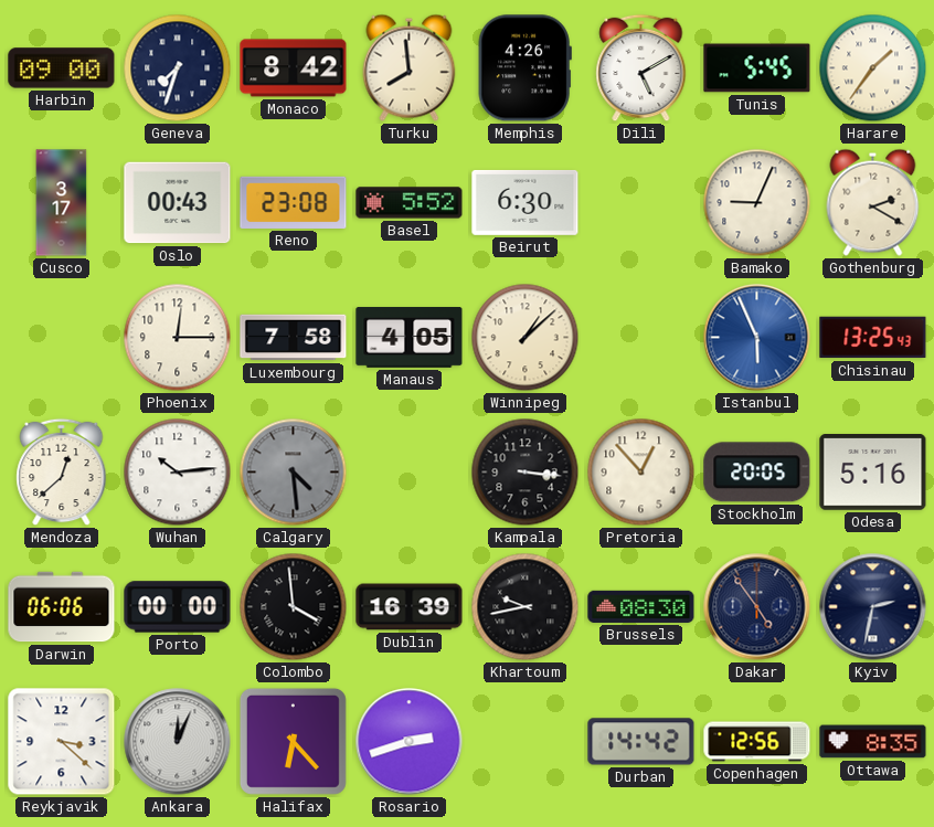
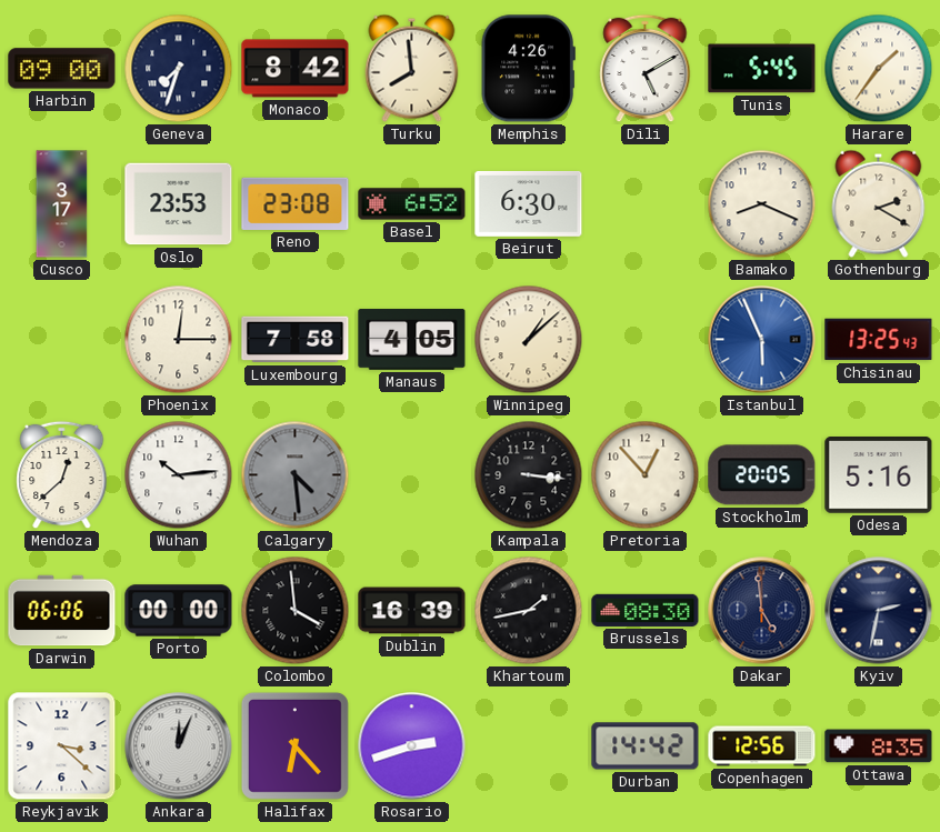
Oslo: 00:43 -> 23:53
Basel: 5:52 -> 6:52
Bamako: 9:04 -> 8:19
Khartoum: 9:43 -> 1:43
Dakar: 4:54 -> 4:59
